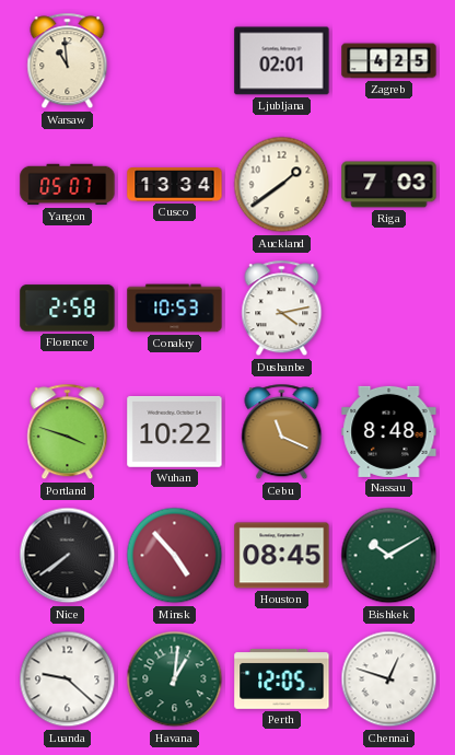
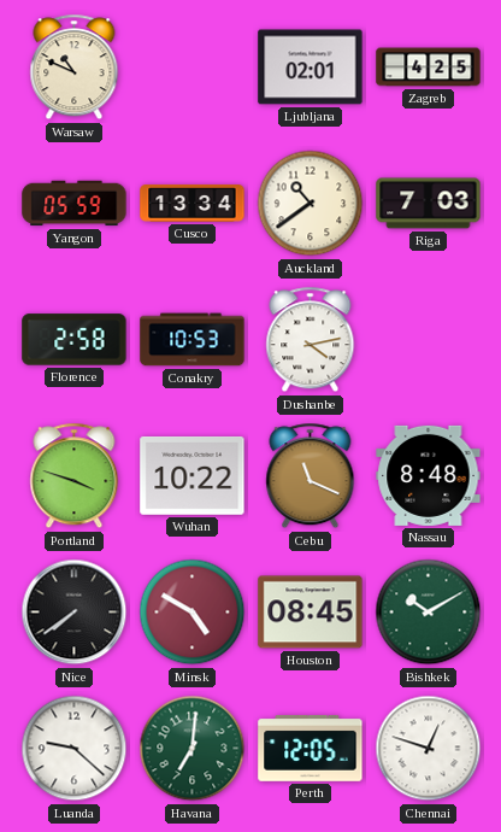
Warsaw: 10:59 -> 10:49
Yangon: 05:07 -> 05:59
Auckland: 1:39 -> 10:39
Minsk: 4:53 -> 4:50
Havana: 1:01 -> 7:01
